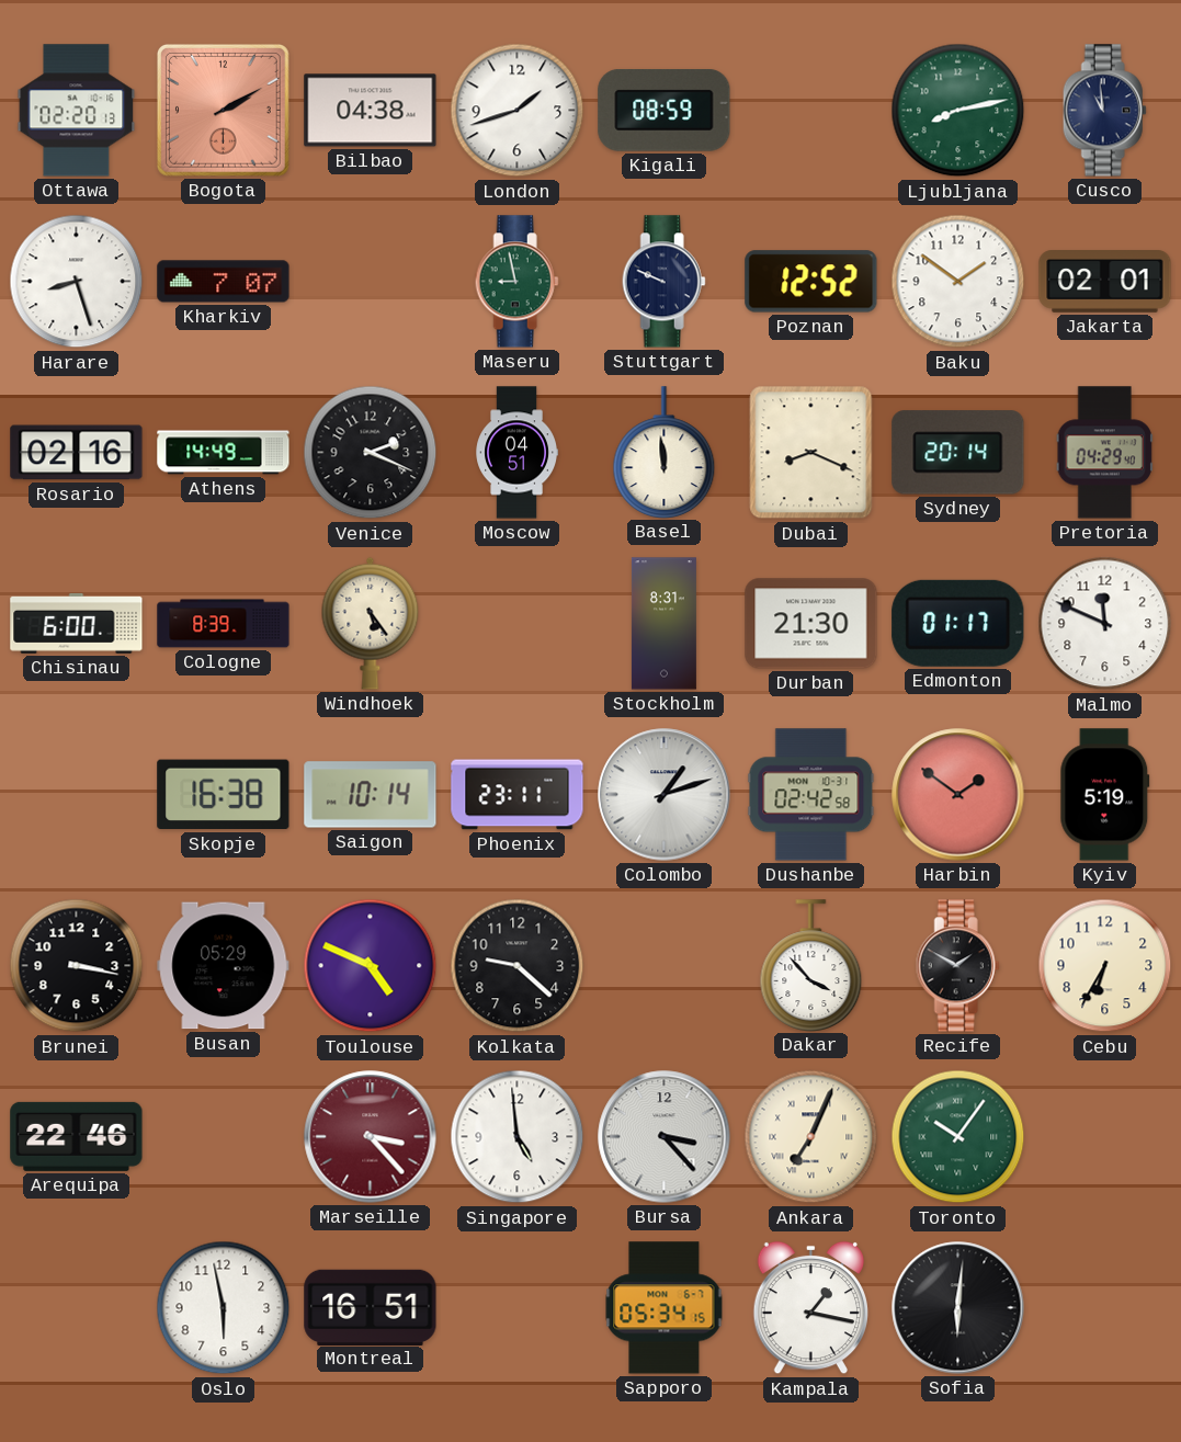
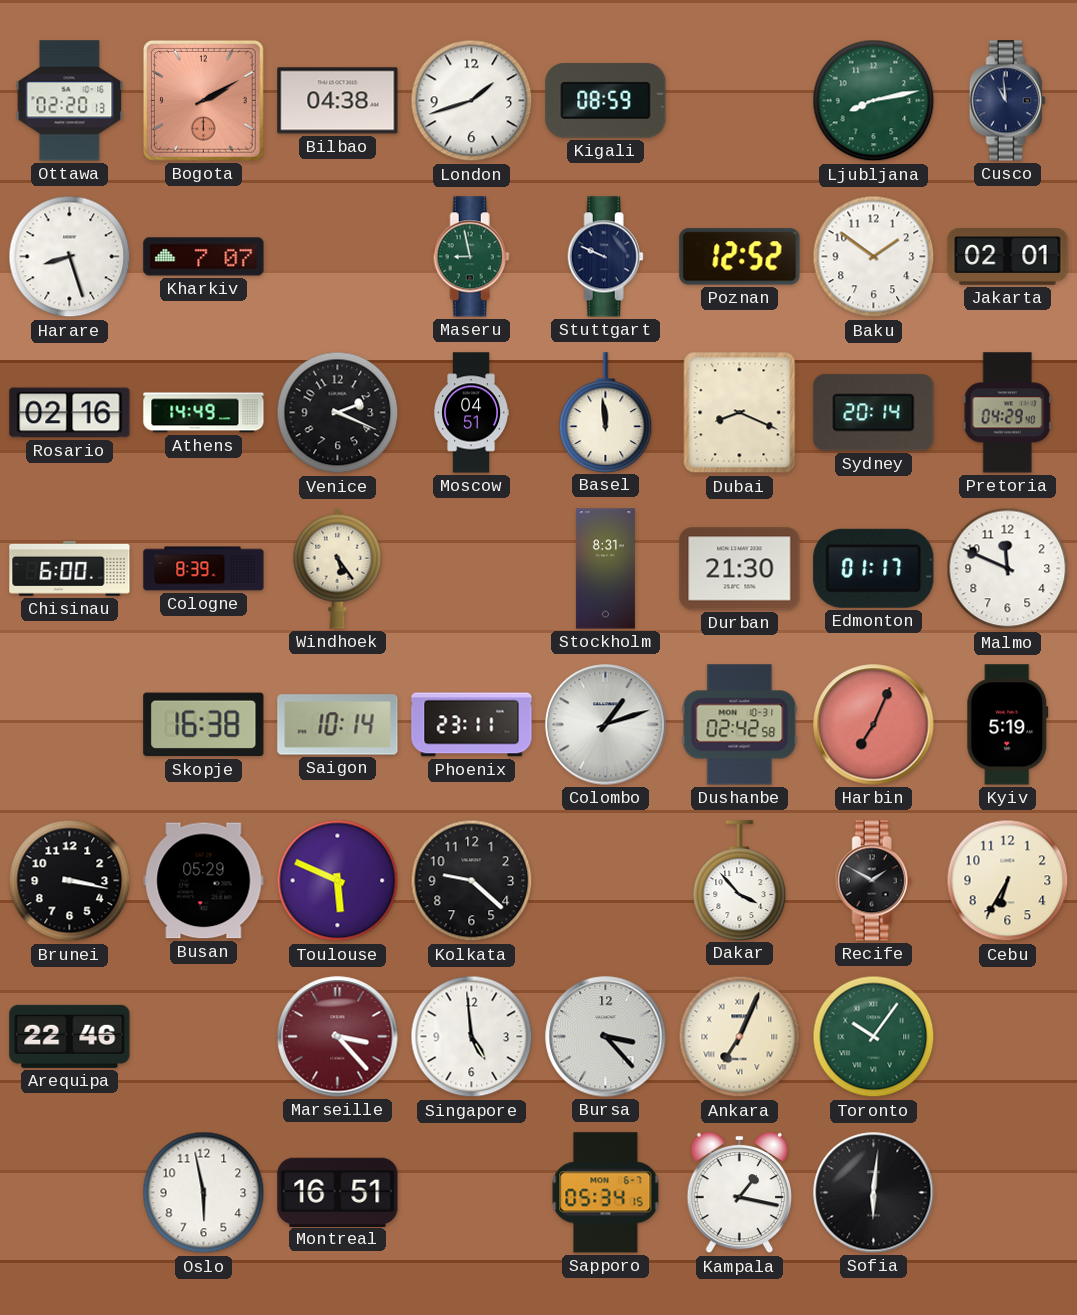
Harbin: 1:51 -> 7:04
Toulouse: 4:49 -> 5:49
